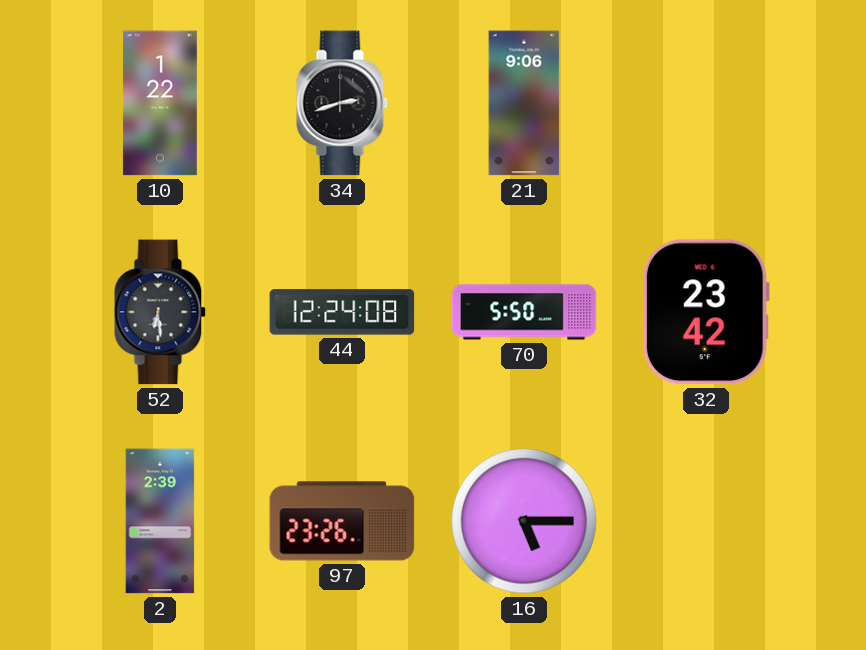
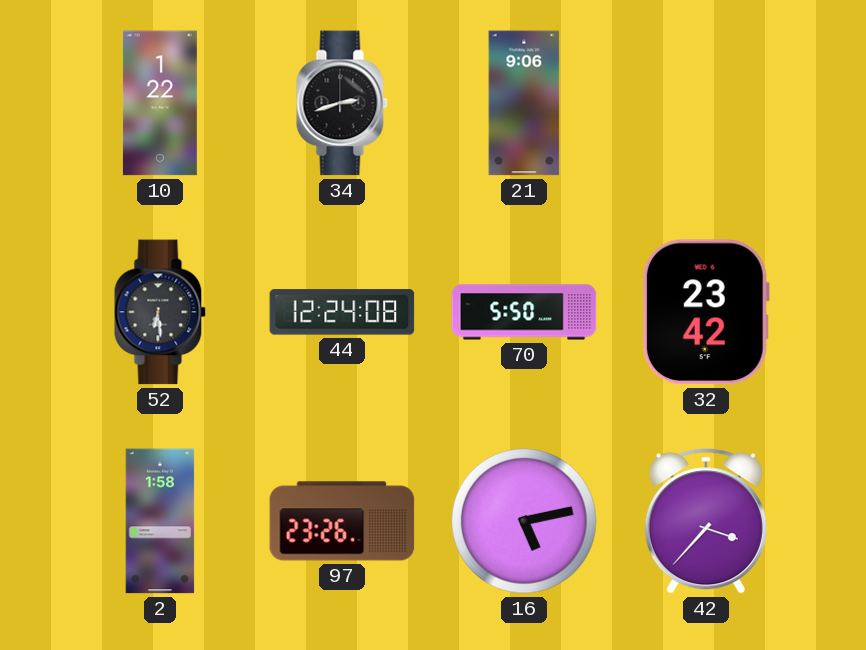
2: 2:39 -> 1:58
16: 5:15 -> 5:13
42: none -> 3:37
